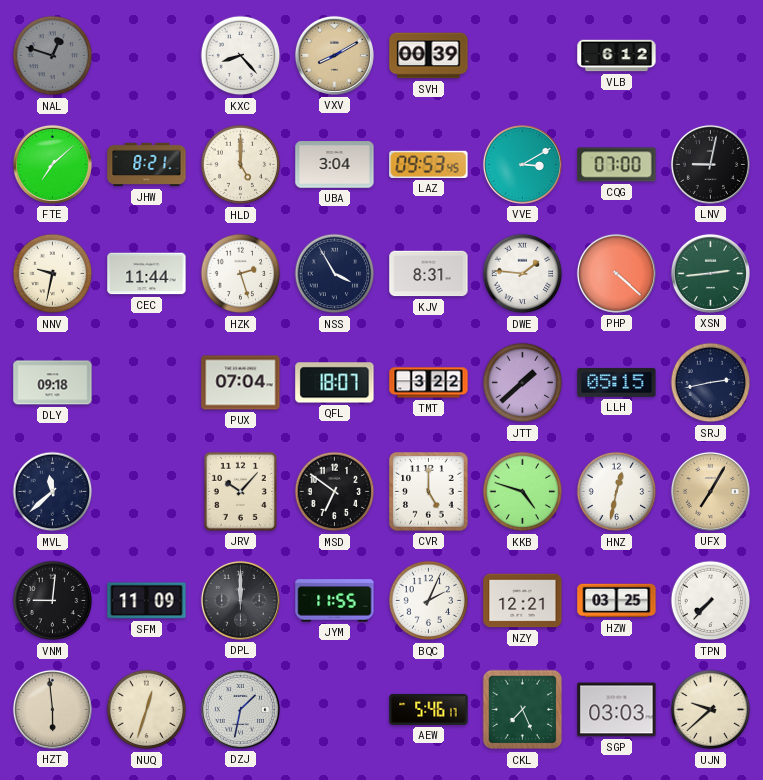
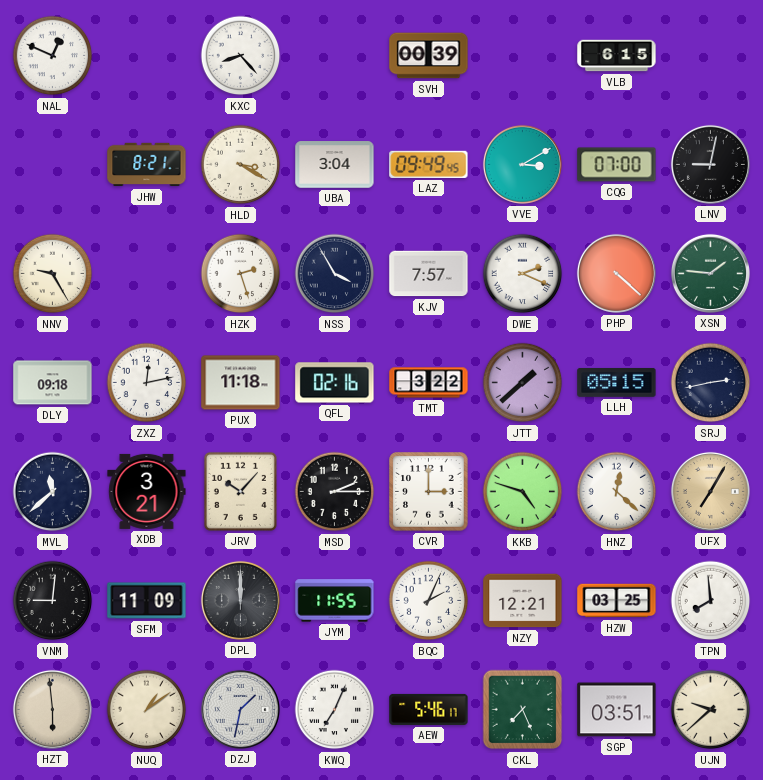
NAL: 12:48 -> 12:49
NAL dial: grey -> white
VXV: 8:10 -> none
VLB: 6:12 -> 6:15
FTE: 7:08 -> none
HLD: 5:00 -> 3:20
LAZ: 09:53 -> 09:49
NNV: 9:32 -> 9:25
CEC: 11:44 -> none
KJV: 8:31 -> 7:57
DWE: 1:46 -> 2:19
XSN: 2:44 -> 1:46
ZXZ: none -> 12:13
PUX: 07:04 -> 11:18
QFL: 18:07 -> 02:16
XDB: none -> 3:21
MSD: 6:51 -> 2:15
CVR: 5:00 -> 3:00
HNZ: 12:32 -> 12:22
TPN: 7:37 -> 7:59
NUQ: 12:33 -> 1:09
KWQ: none -> 7:04
SGP: 03:03 -> 03:51
